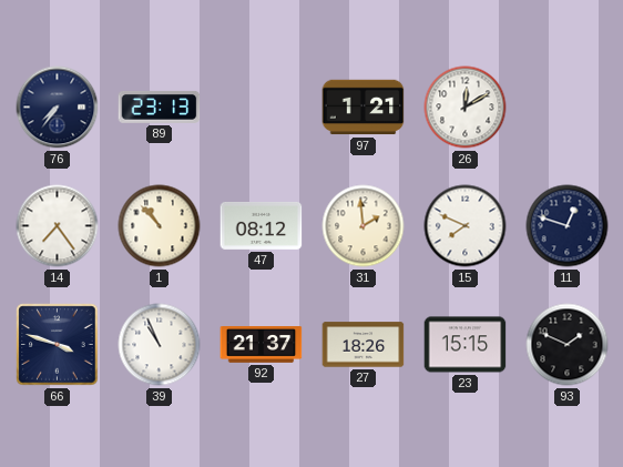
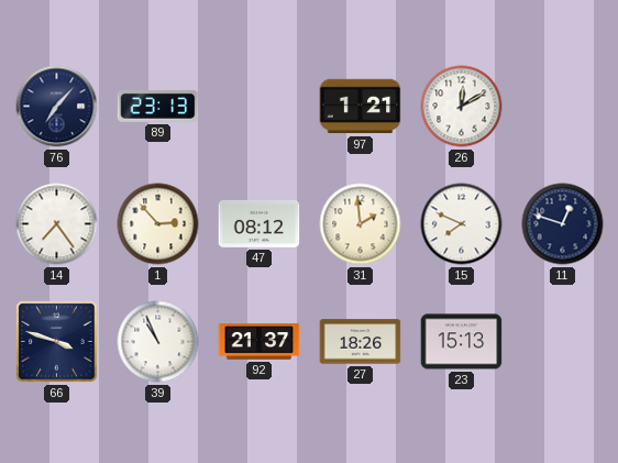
76: 7:36 -> 7:07
1: 10:53 -> 2:53
23: 15:15 -> 15:13
93: 1:49 -> none
